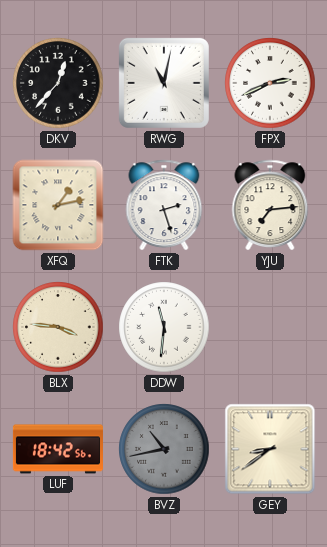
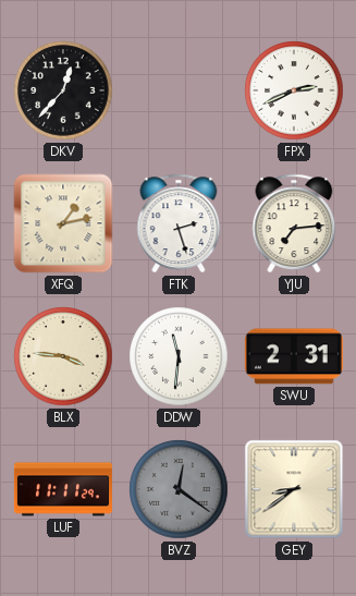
RWG: 11:02 -> none
SWU: none -> 2:31
LUF: 18:42 -> 11:11
BVZ: 10:43 -> 12:21
